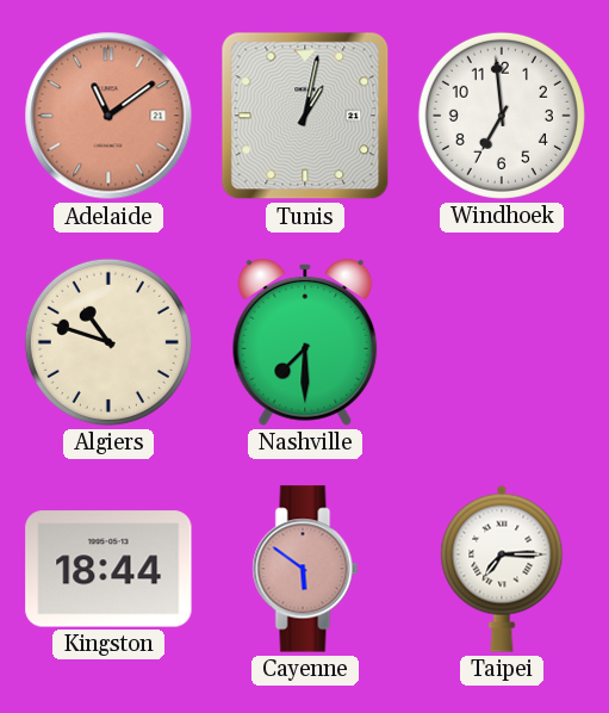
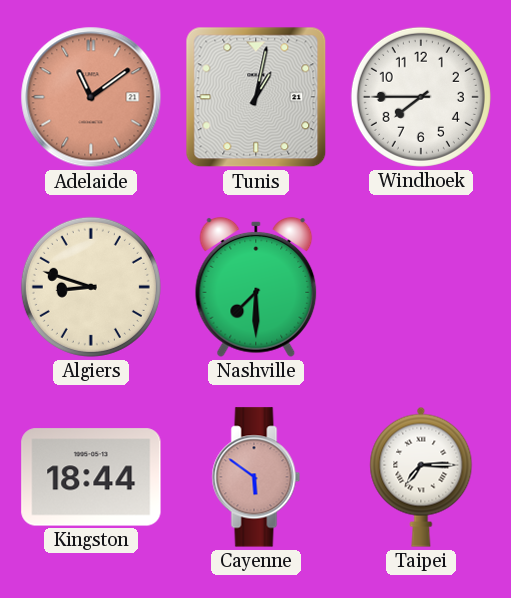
Windhoek: 6:59 -> 7:45
Algiers: 10:48 -> 8:48
